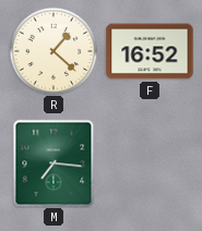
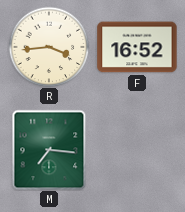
R: 1:22 -> 3:44
